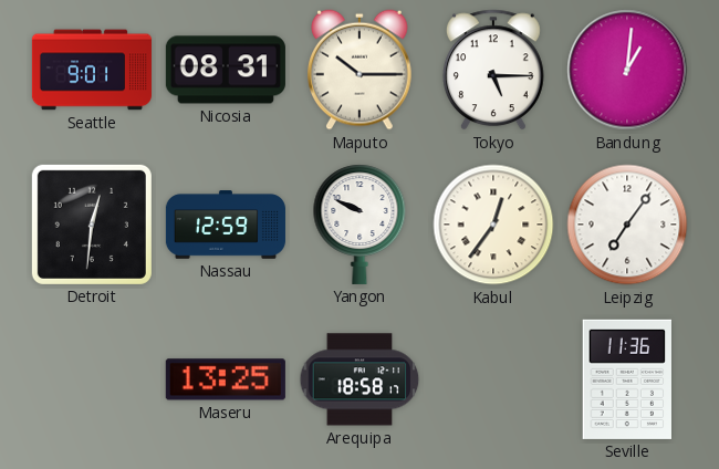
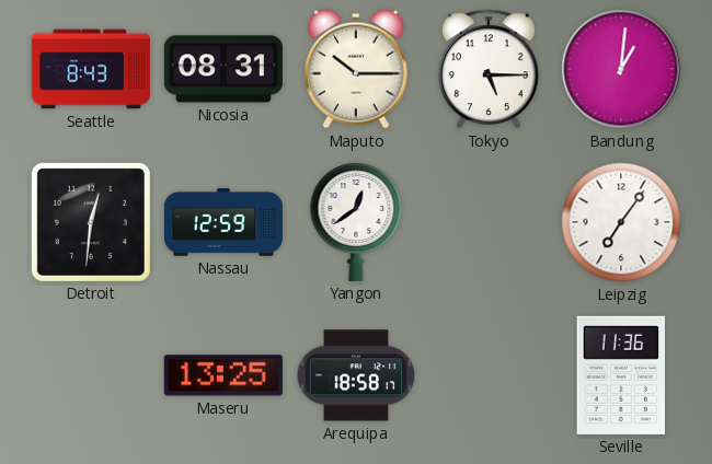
Seattle: 9:01 -> 8:43
Yangon: 9:49 -> 12:39
Kabul: 12:36 -> none
